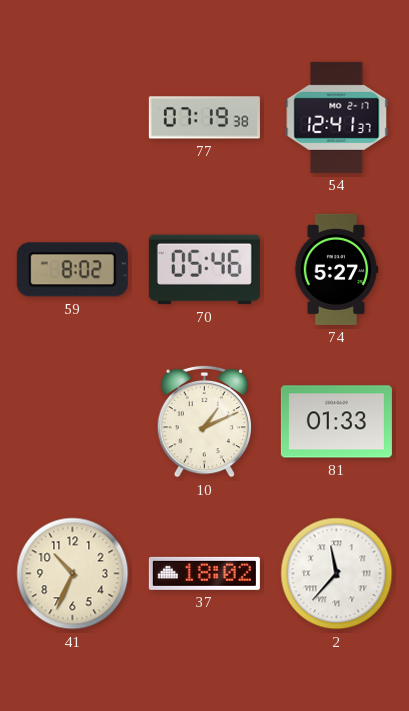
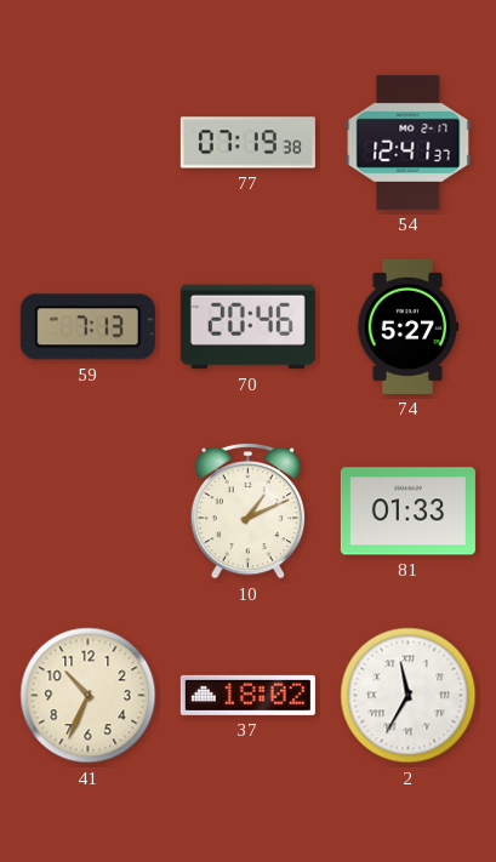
59: 8:02 -> 7:13
70: 05:46 -> 20:46
2: 11:37 -> 11:35
